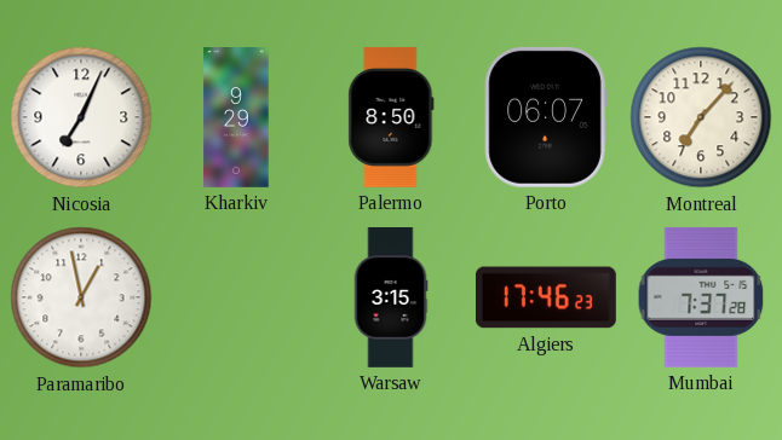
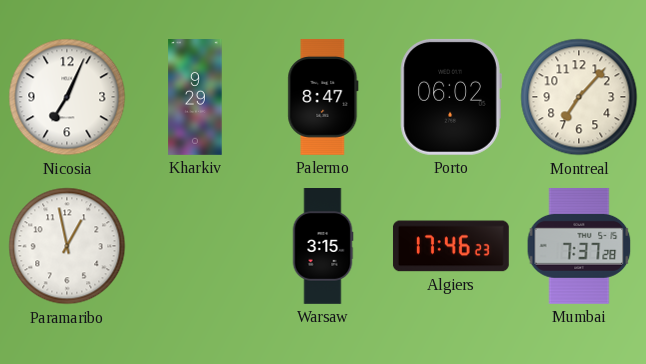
Palermo: 8:50 -> 8:47
Porto: 06:07 -> 06:02
